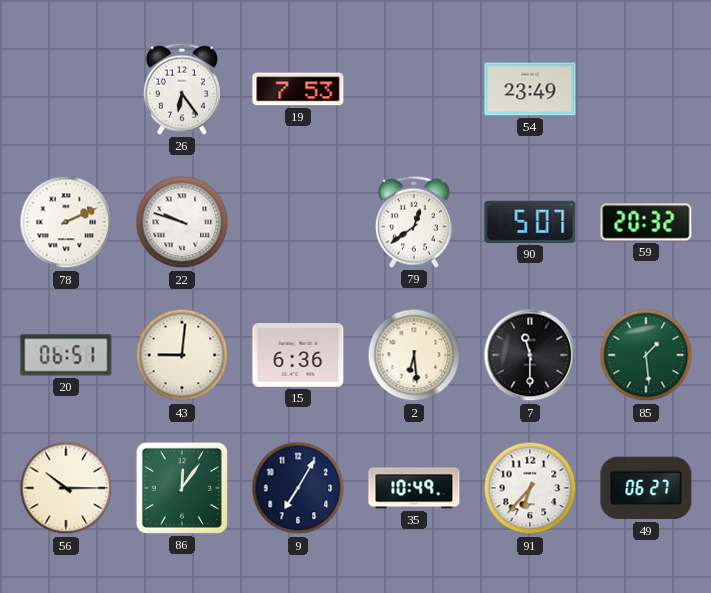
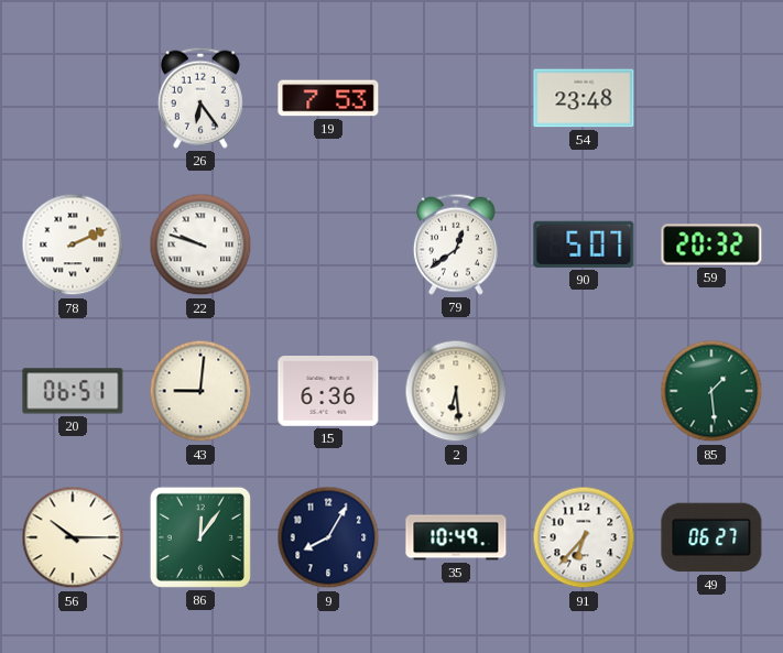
54: 23:49 -> 23:48
7: 11:30 -> none
9: 7:05 -> 8:05
